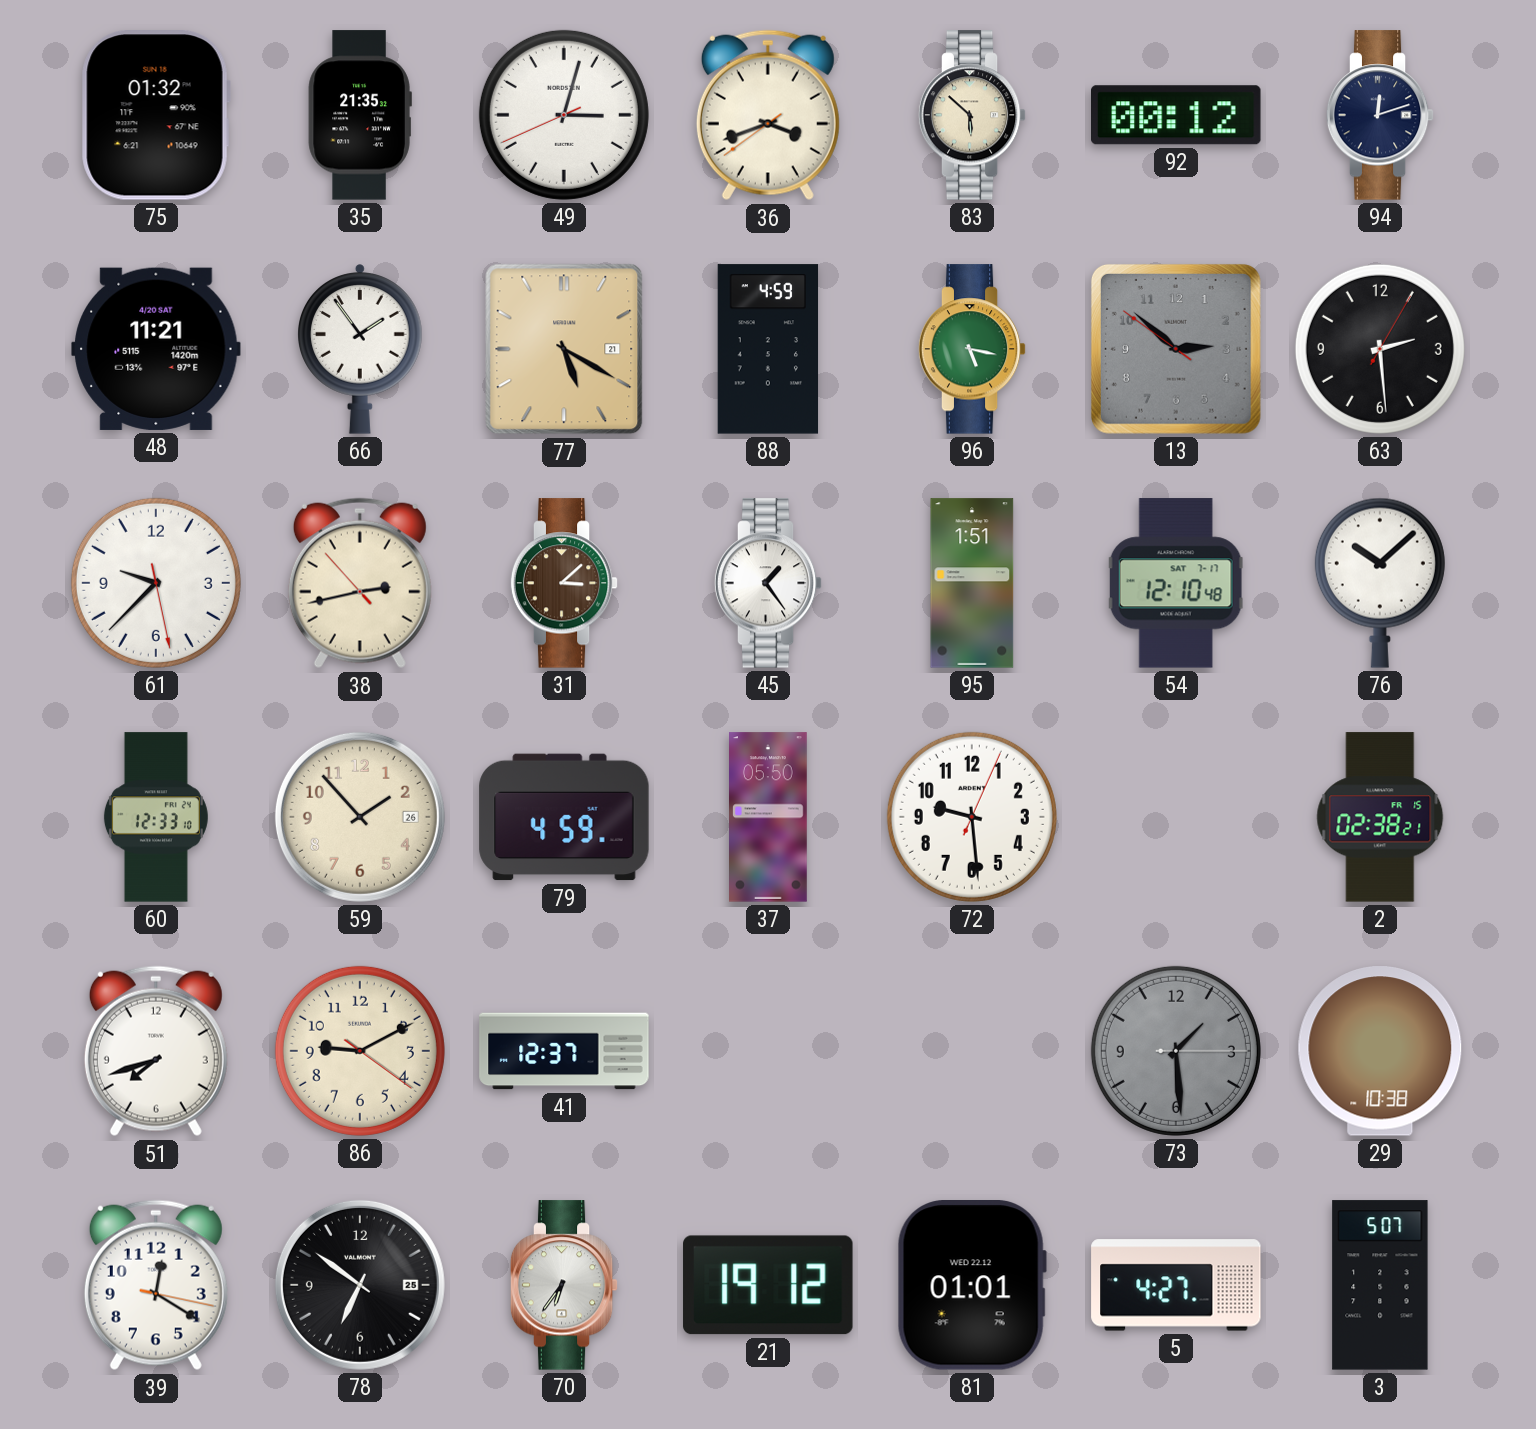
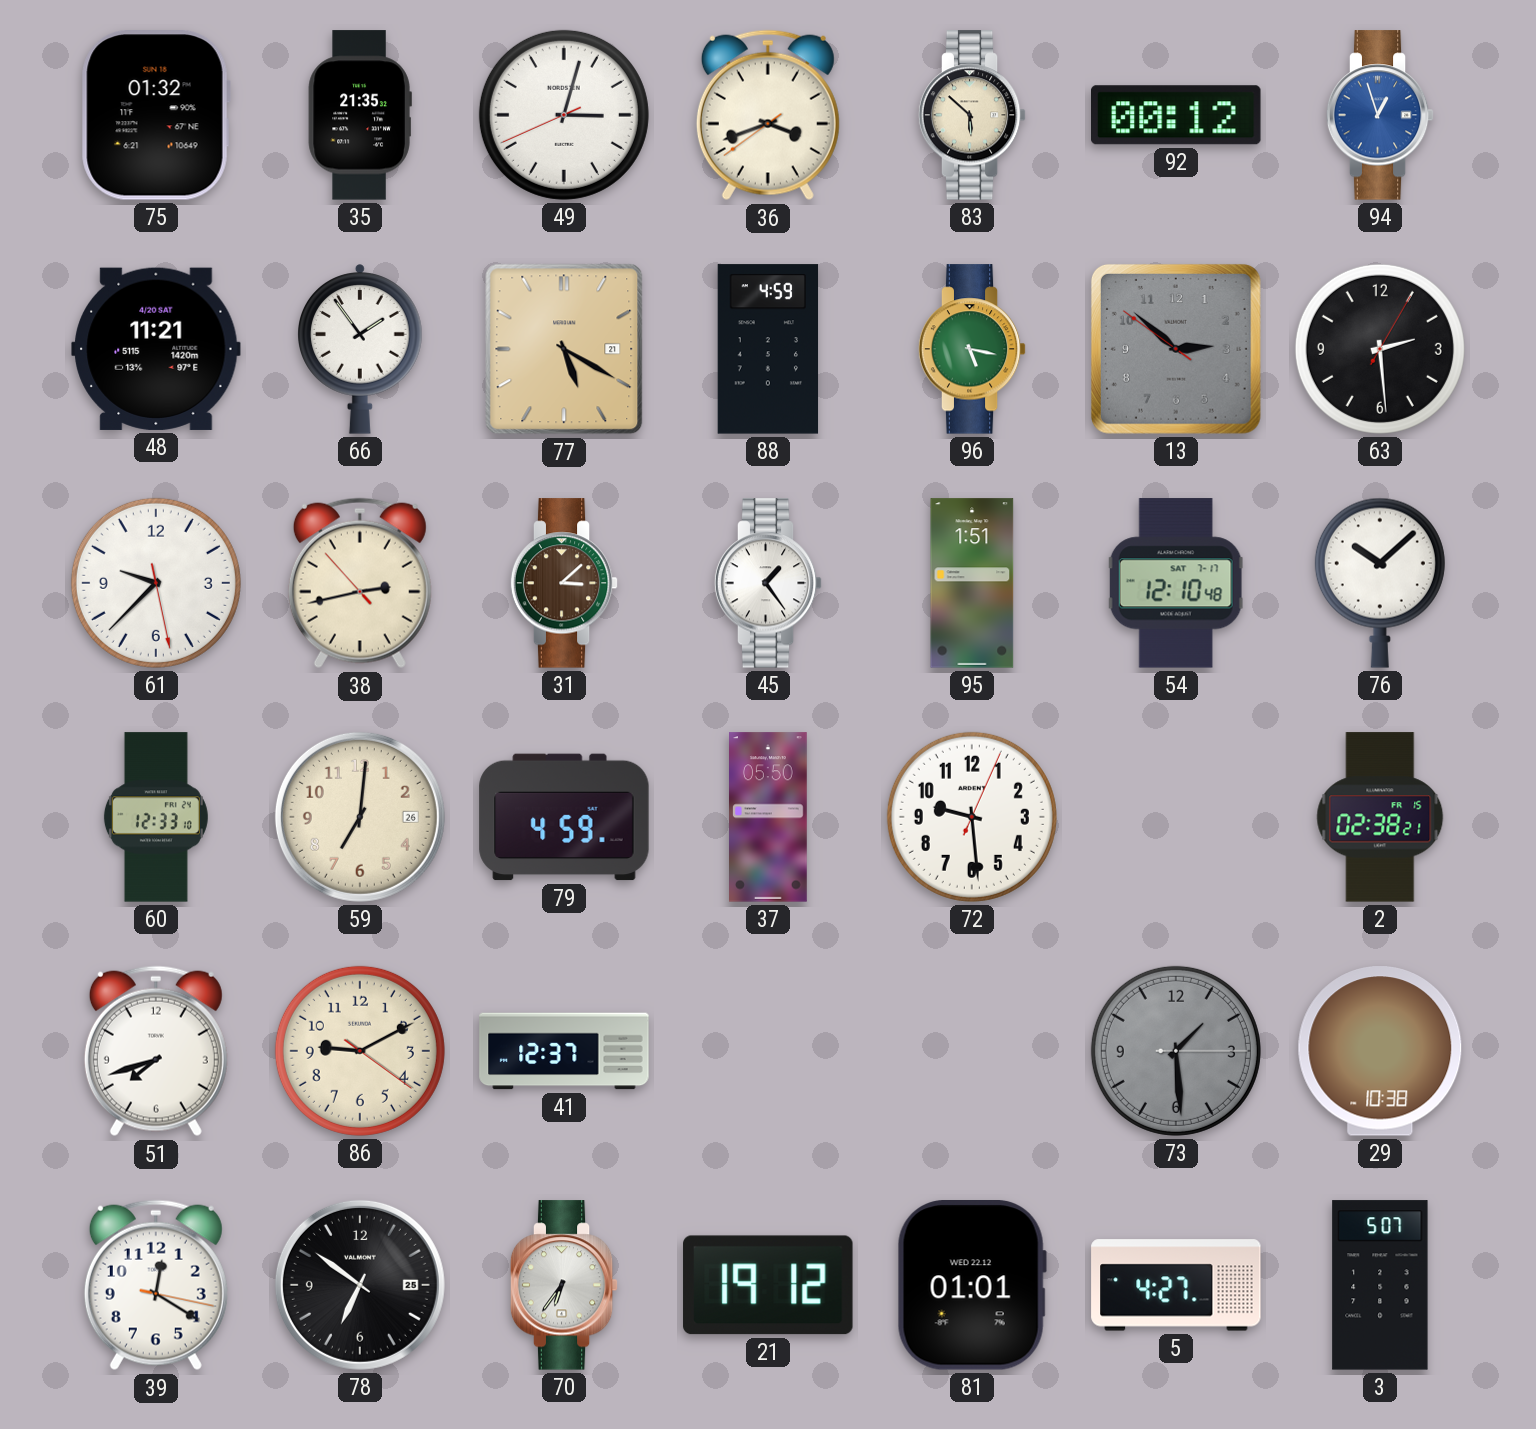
94: 12:12 -> 12:57
94 dial: navy -> blue
59: 1:53 -> 7:01
